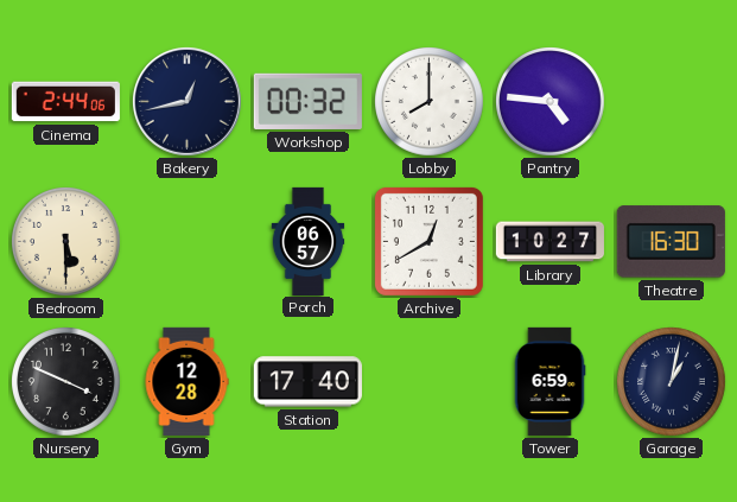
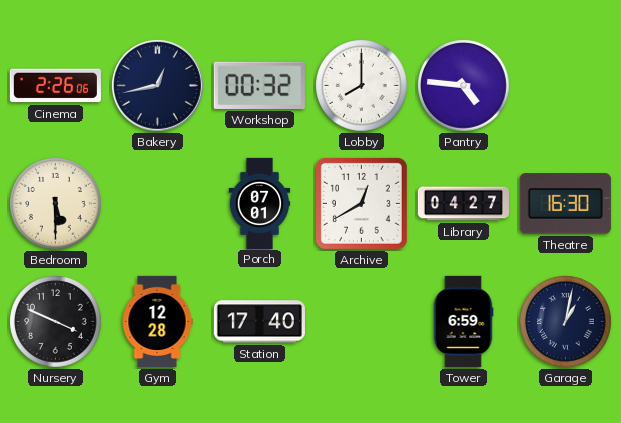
Cinema: 2:44 -> 2:26
Porch: 06:57 -> 07:01
Library: 10:27 -> 04:27
